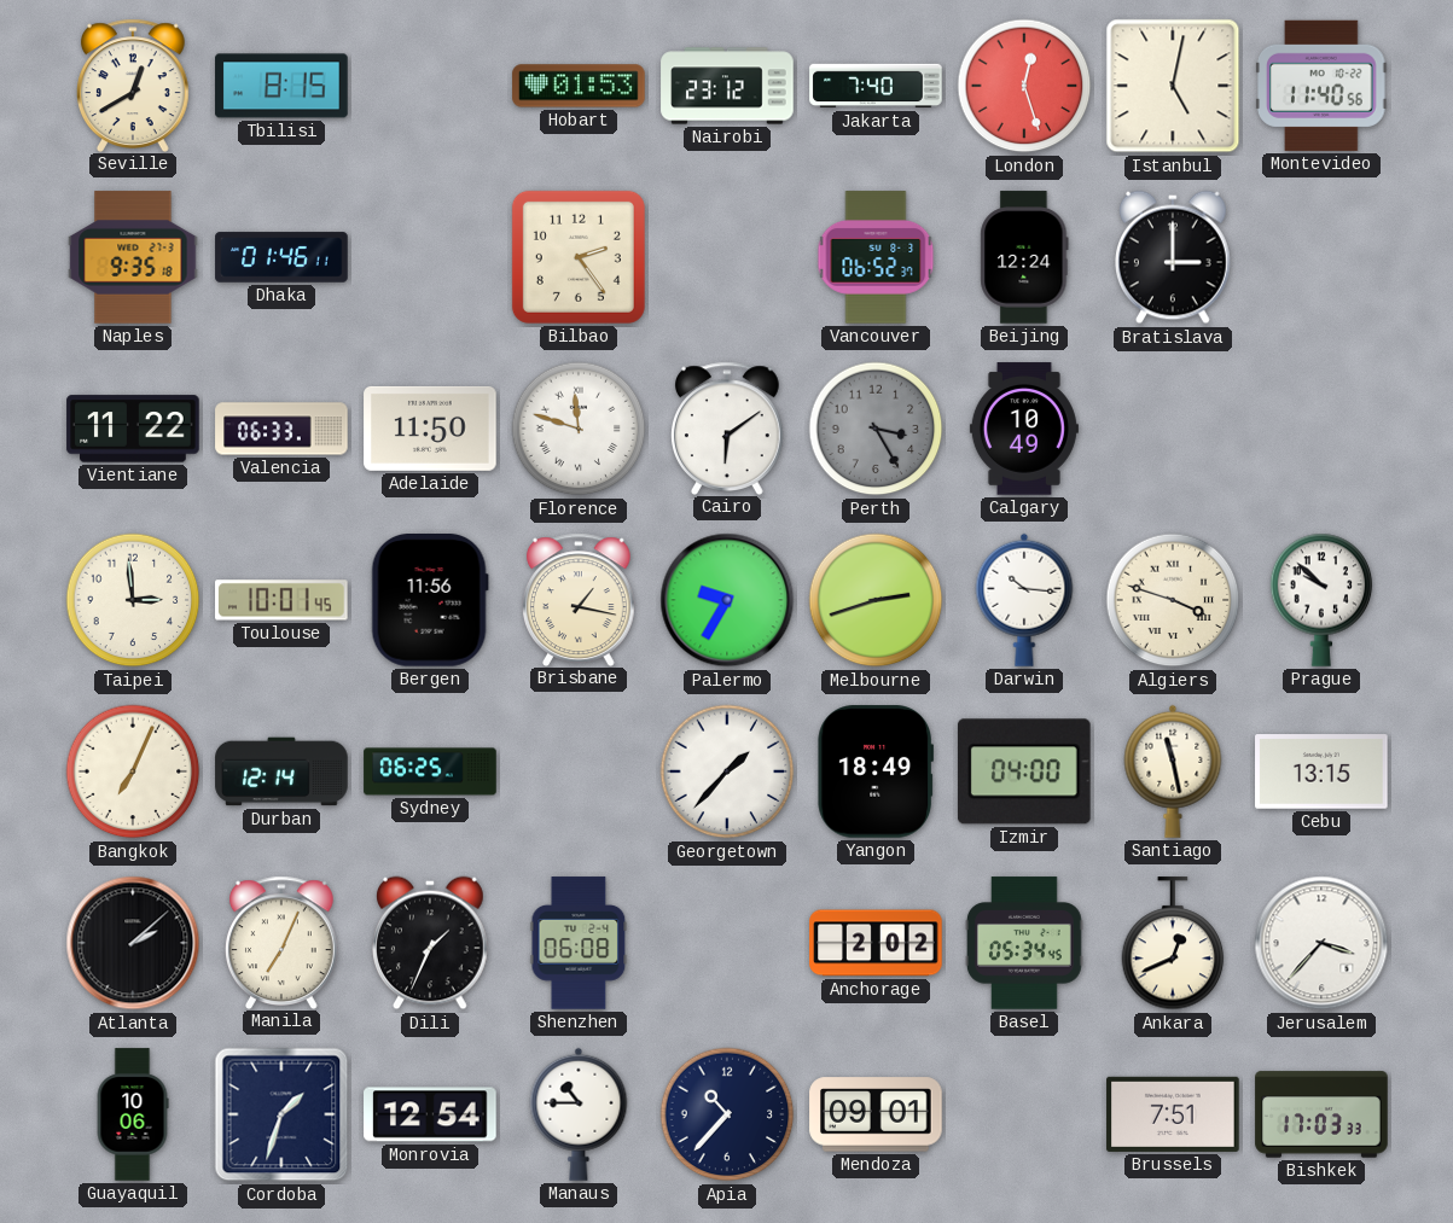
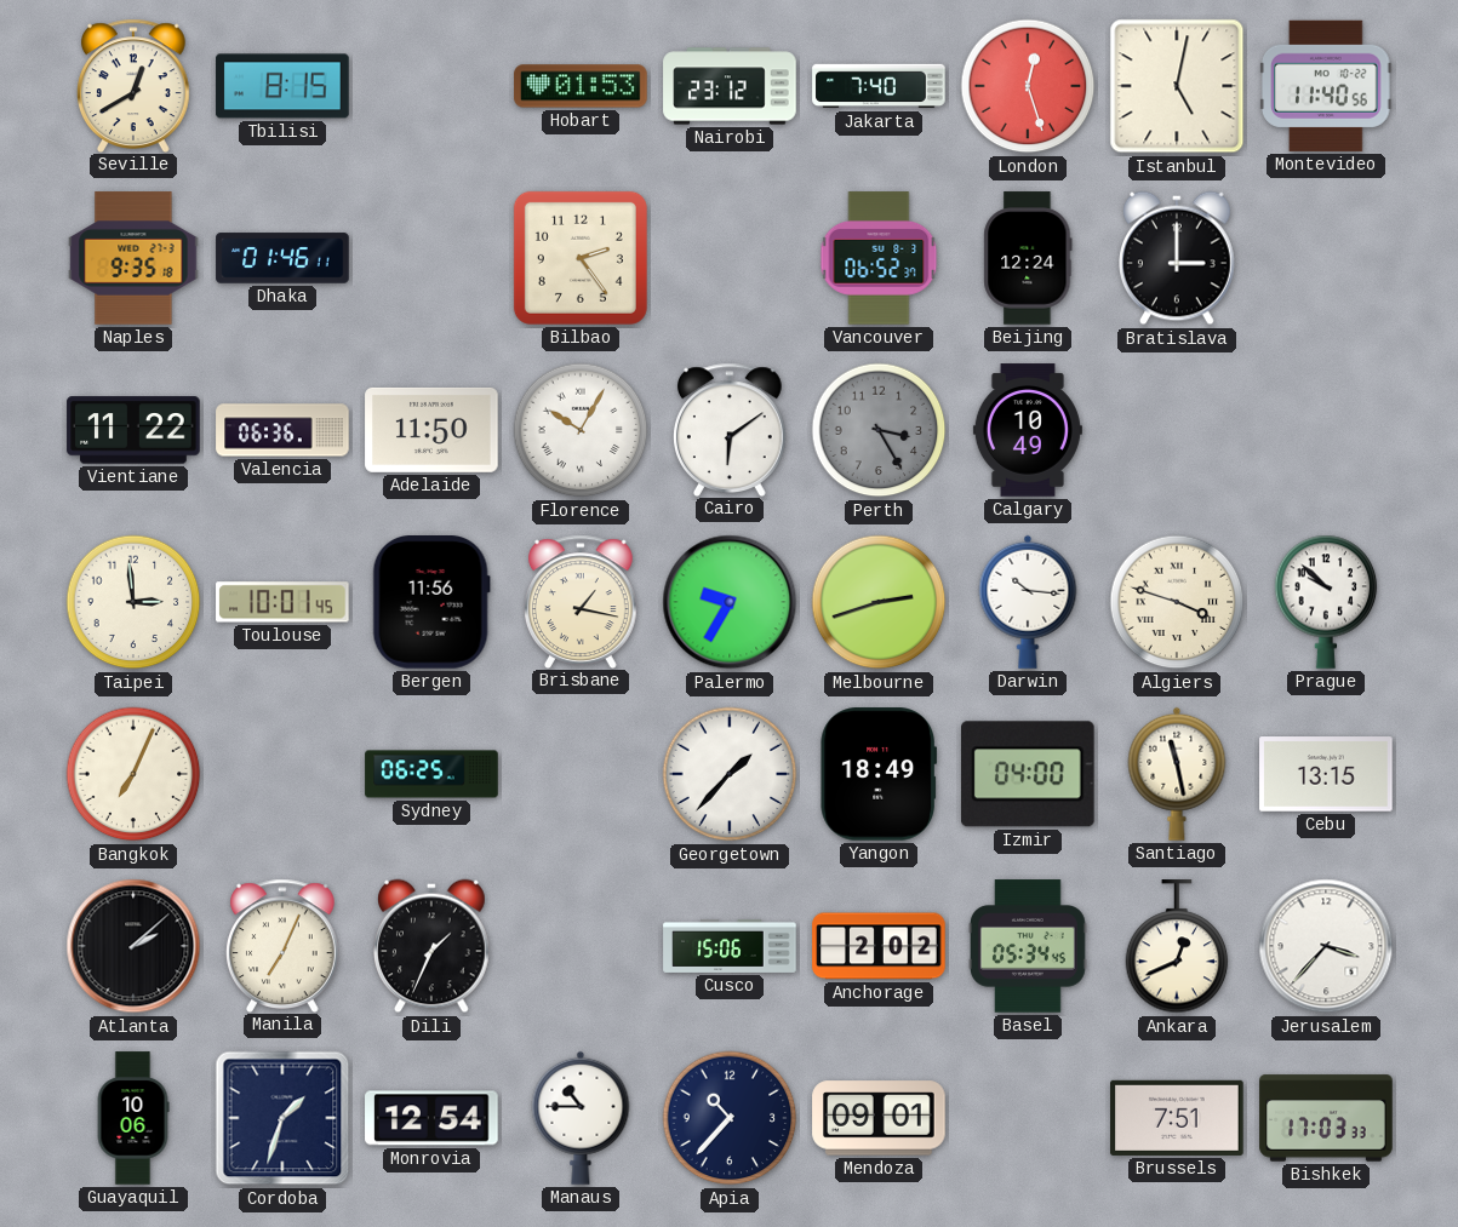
Valencia: 06:33 -> 06:36
Florence: 11:48 -> 10:05
Durban: 12:14 -> none
Shenzhen: 06:08 -> none
Cusco: none -> 15:06
